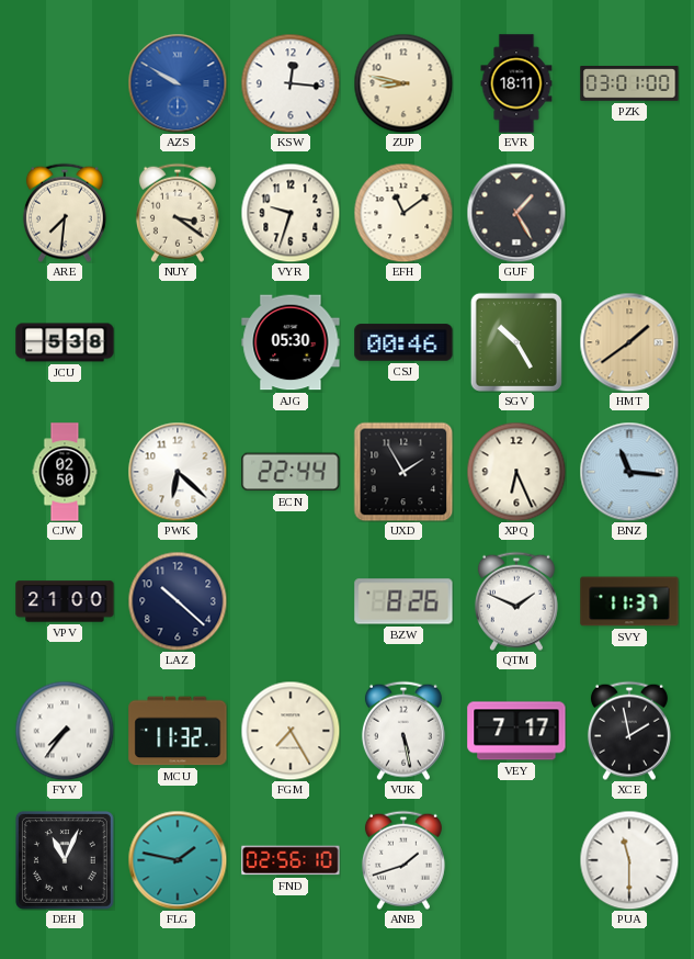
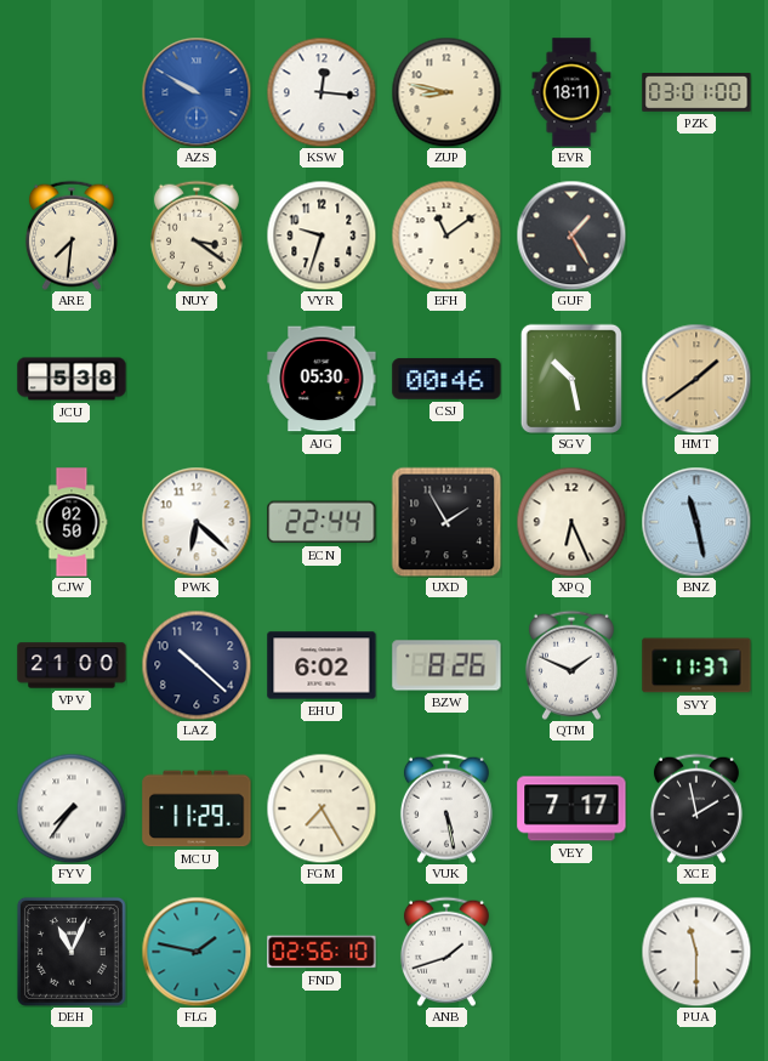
SGV: 10:25 -> 10:28
BNZ: 11:16 -> 11:28
EHU: none -> 6:02
MCU: 11:32 -> 11:29
